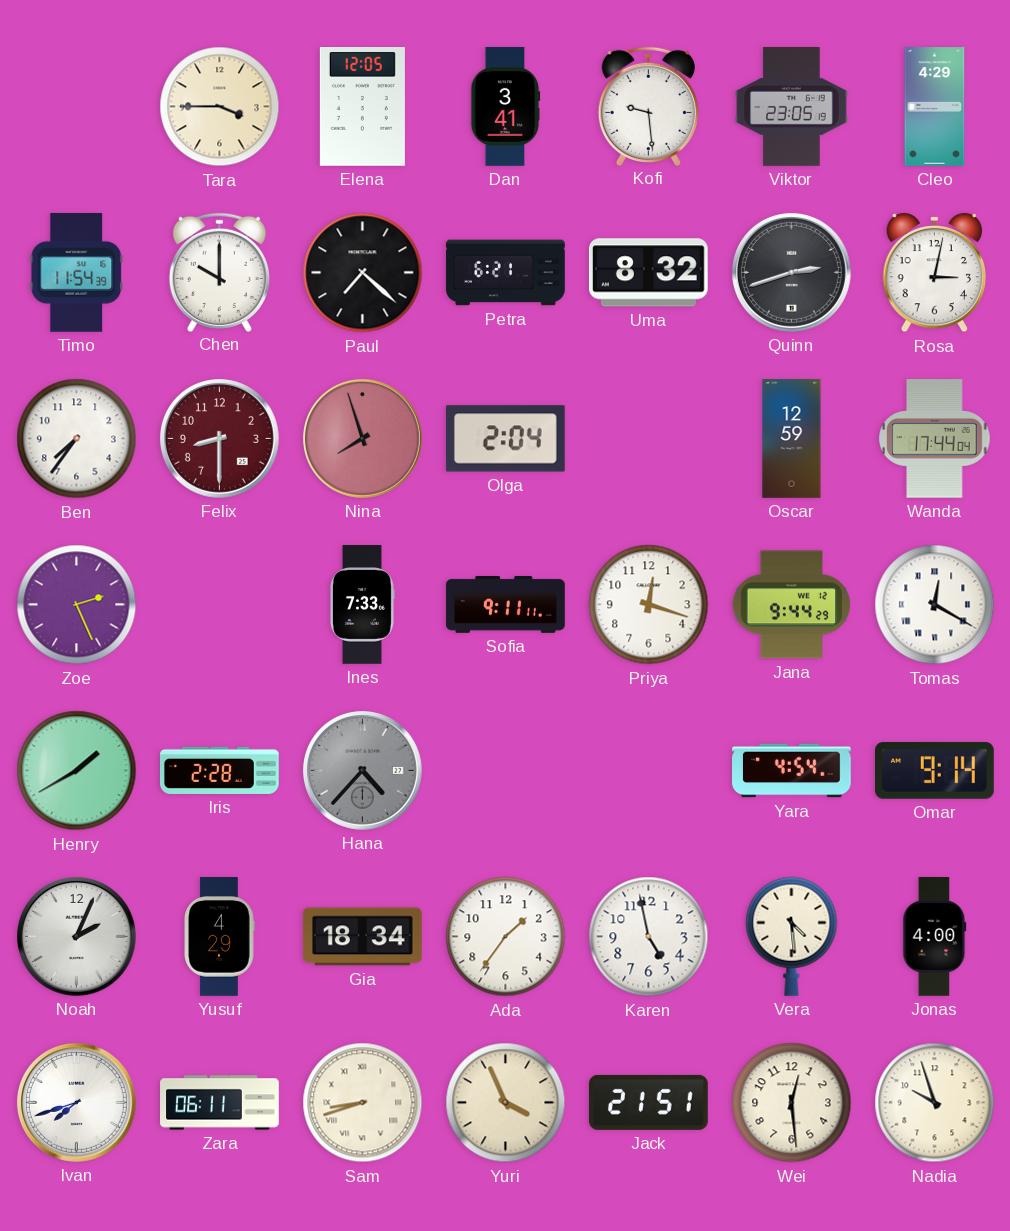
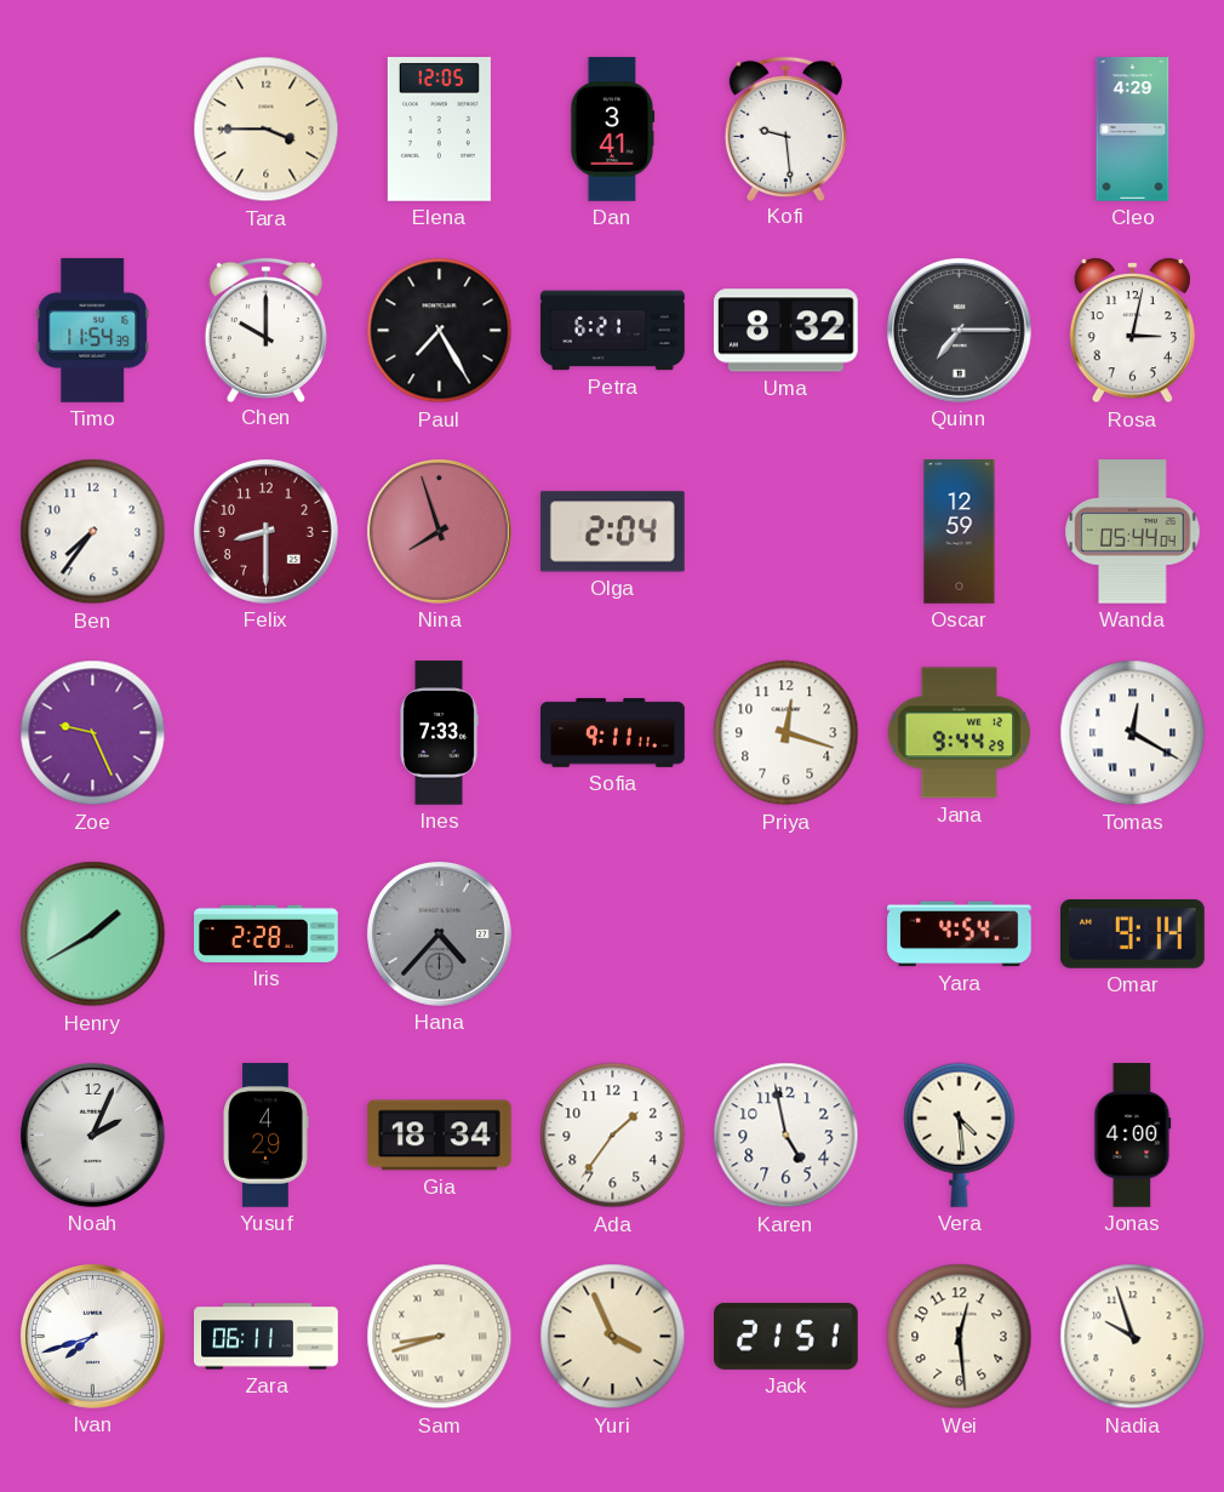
Viktor: 23:05 -> none
Paul: 7:22 -> 7:25
Quinn: 2:42 -> 7:15
Wanda: 17:44 -> 05:44
Zoe: 2:26 -> 9:26
